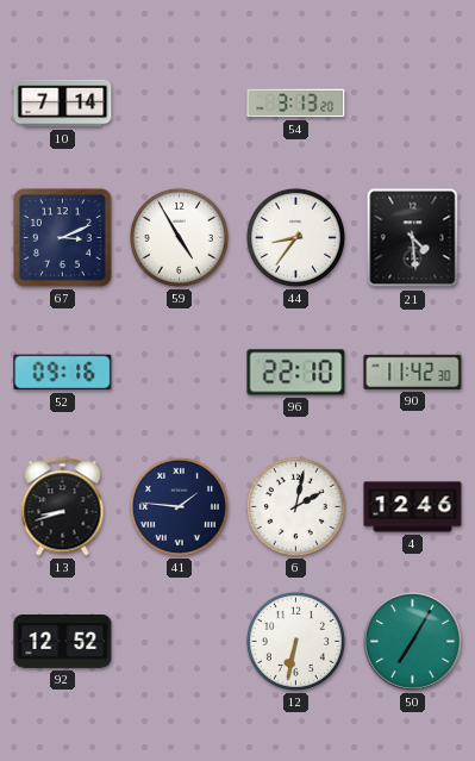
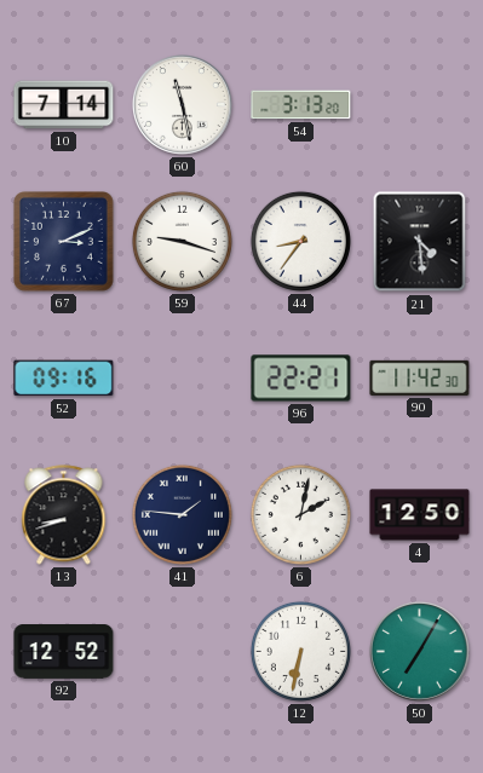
60: none -> 11:28
59: 4:55 -> 9:18
96: 22:10 -> 22:21
4: 12:46 -> 12:50
